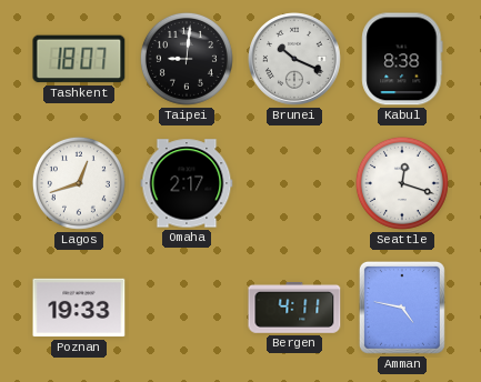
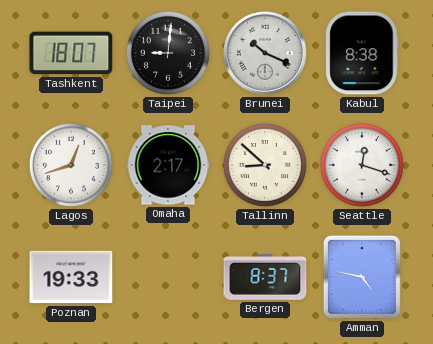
Tallinn: none -> 8:52
Bergen: 4:11 -> 8:37
